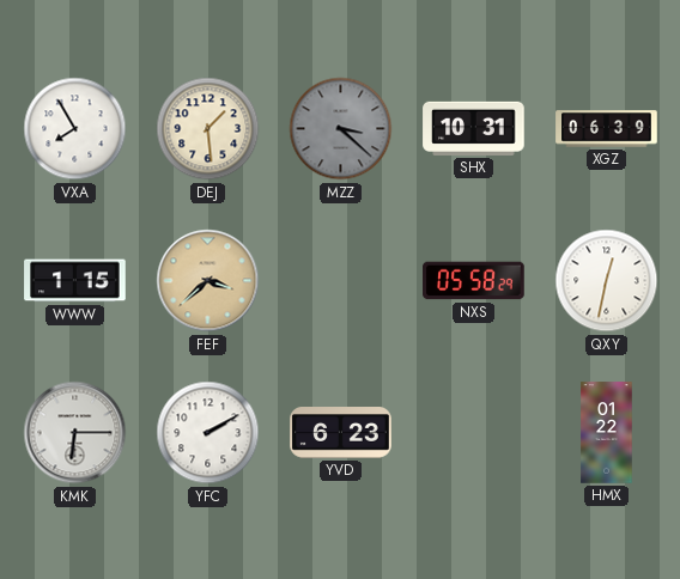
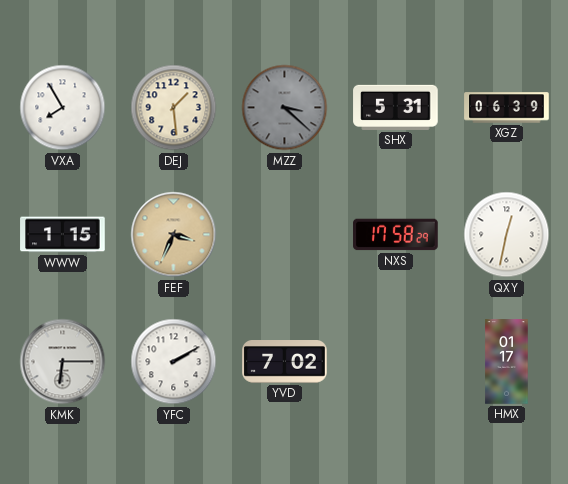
SHX: 10:31 -> 5:31
FEF: 3:38 -> 3:34
NXS: 05:58 -> 17:58
YVD: 6:23 -> 7:02
HMX: 01:22 -> 01:17
